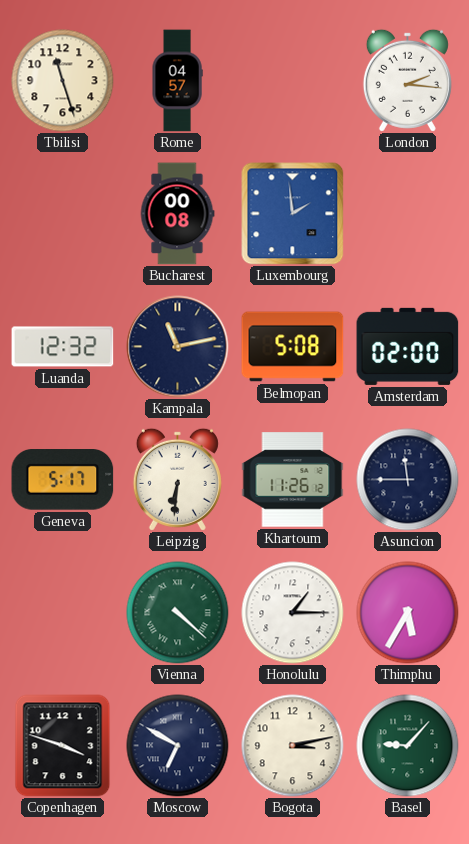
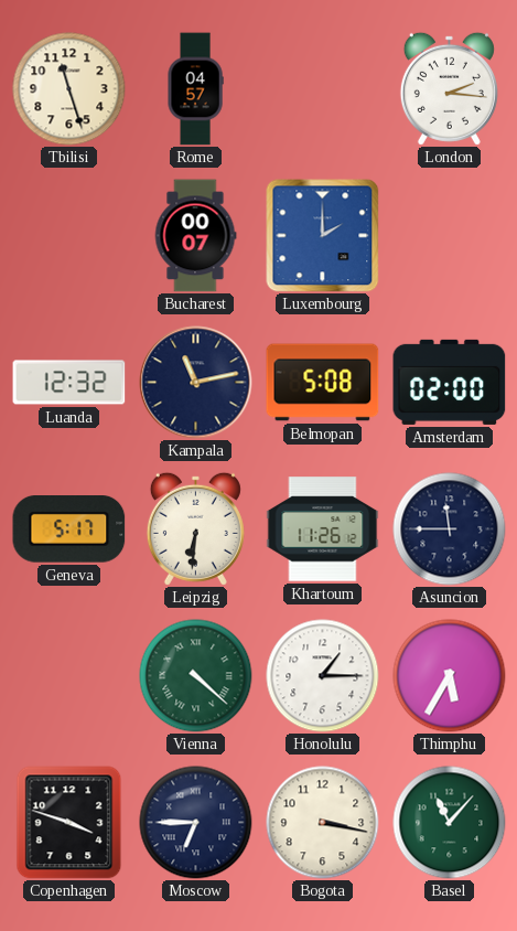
Bucharest: 00:08 -> 00:07
Luxembourg: 1:59 -> 2:00
Moscow: 6:50 -> 6:45
Bogota: 3:13 -> 3:17
Basel: 9:07 -> 11:07
